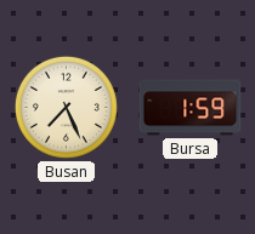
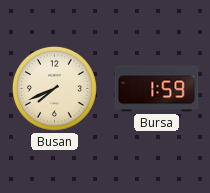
Busan: 7:26 -> 7:41
